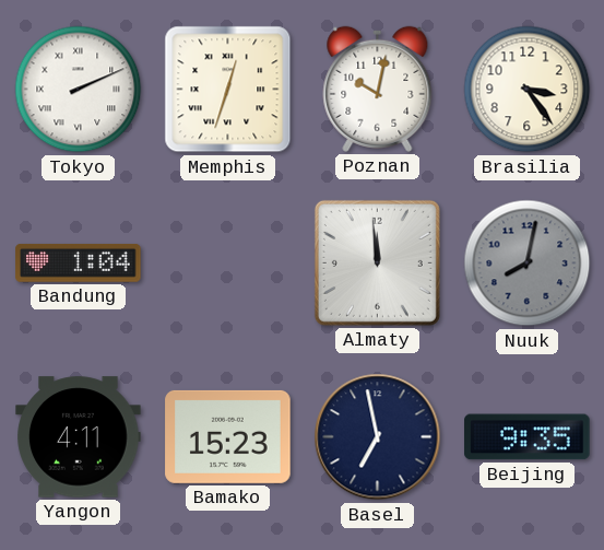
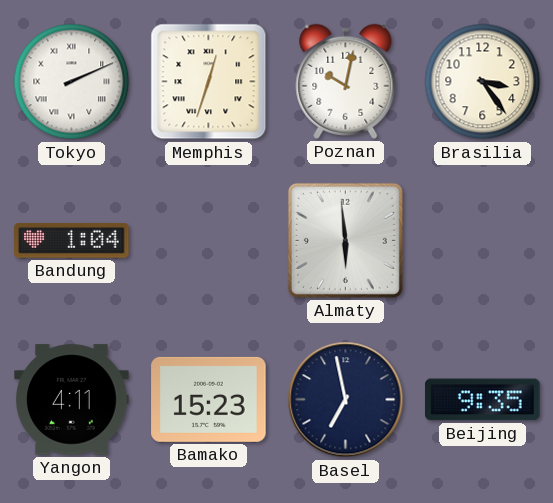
Almaty: 11:59 -> 5:59
Nuuk: 8:02 -> none
